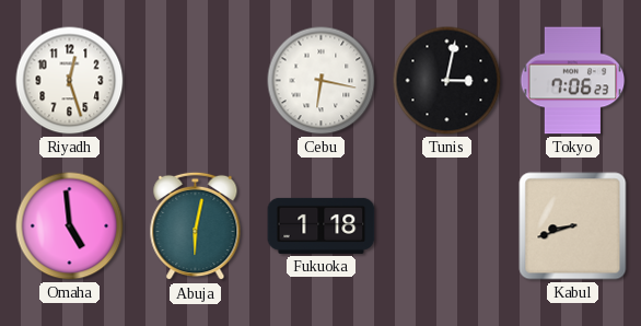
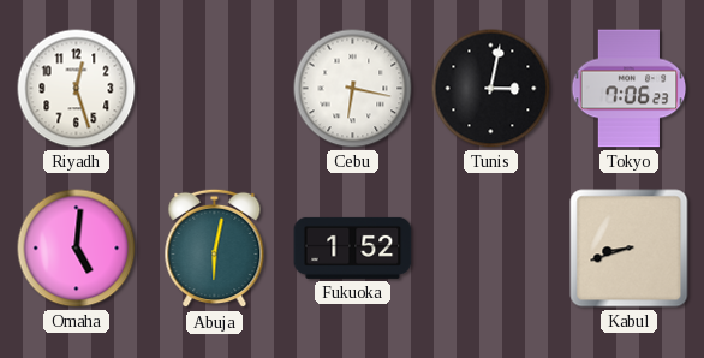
Omaha: 4:59 -> 5:01
Fukuoka: 1:18 -> 1:52
